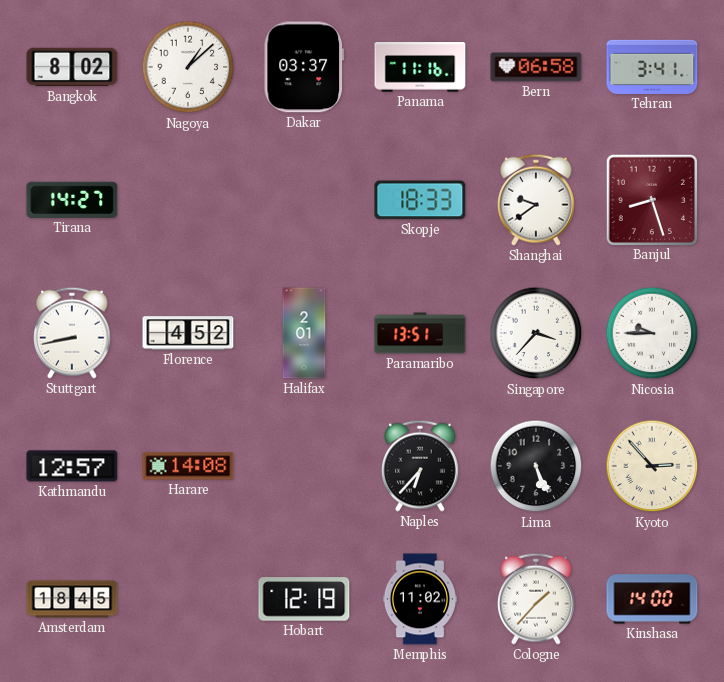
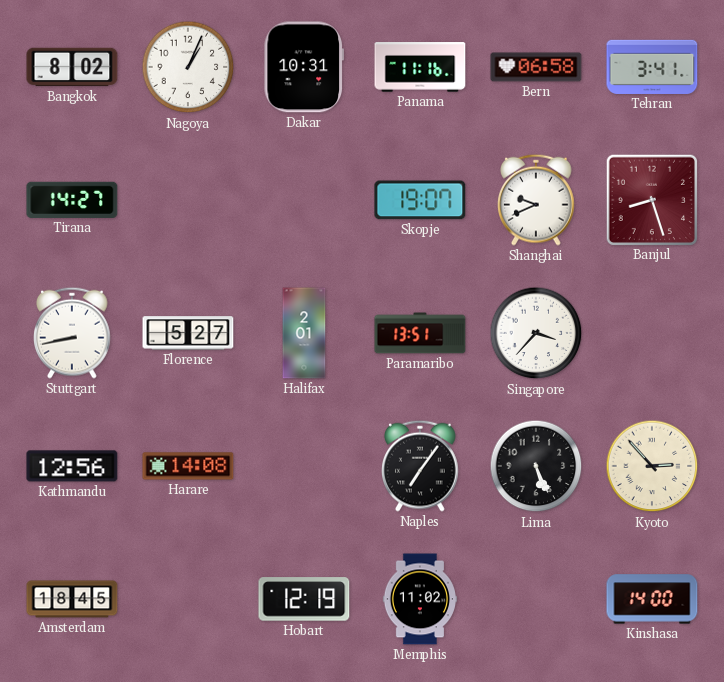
Nagoya: 1:08 -> 1:04
Dakar: 03:37 -> 10:31
Skopje: 18:33 -> 19:07
Shanghai: 9:39 -> 9:41
Florence: 4:52 -> 5:27
Nicosia: 9:45 -> none
Kathmandu: 12:57 -> 12:56
Naples: 6:37 -> 7:06
Cologne: 1:37 -> none
